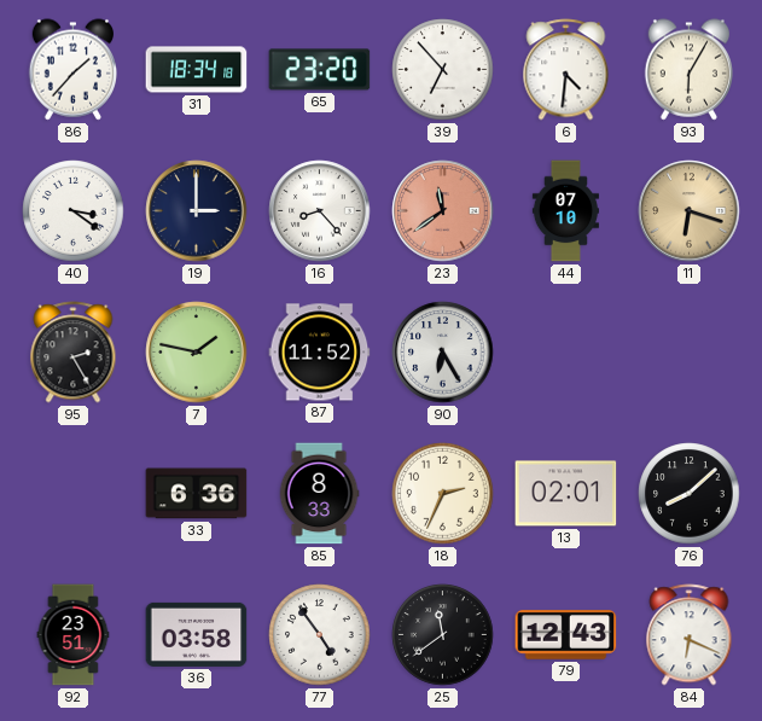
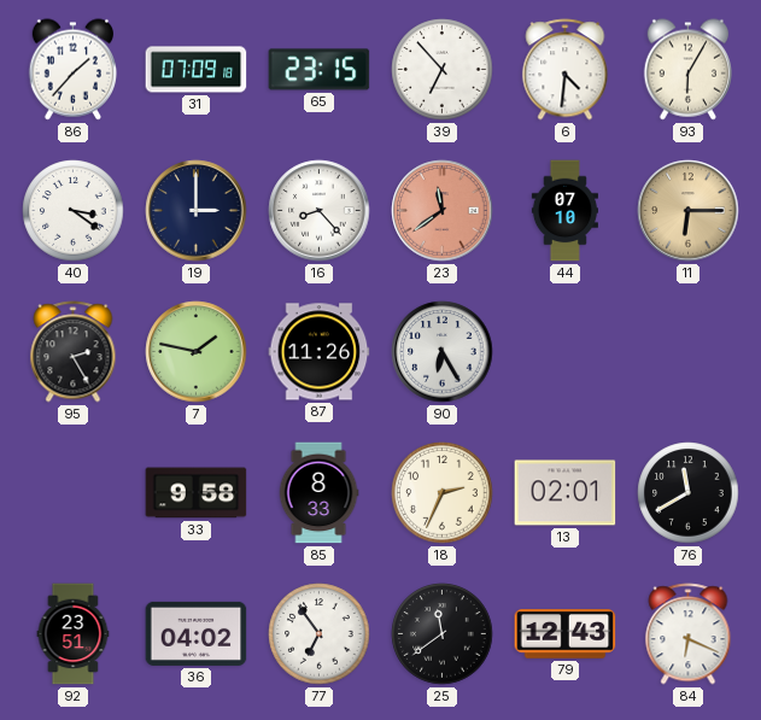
31: 18:34 -> 07:09
65: 23:20 -> 23:15
11: 6:18 -> 6:15
87: 11:52 -> 11:26
33: 6:36 -> 9:58
76: 8:08 -> 11:40
36: 03:58 -> 04:02
77: 4:54 -> 6:54
